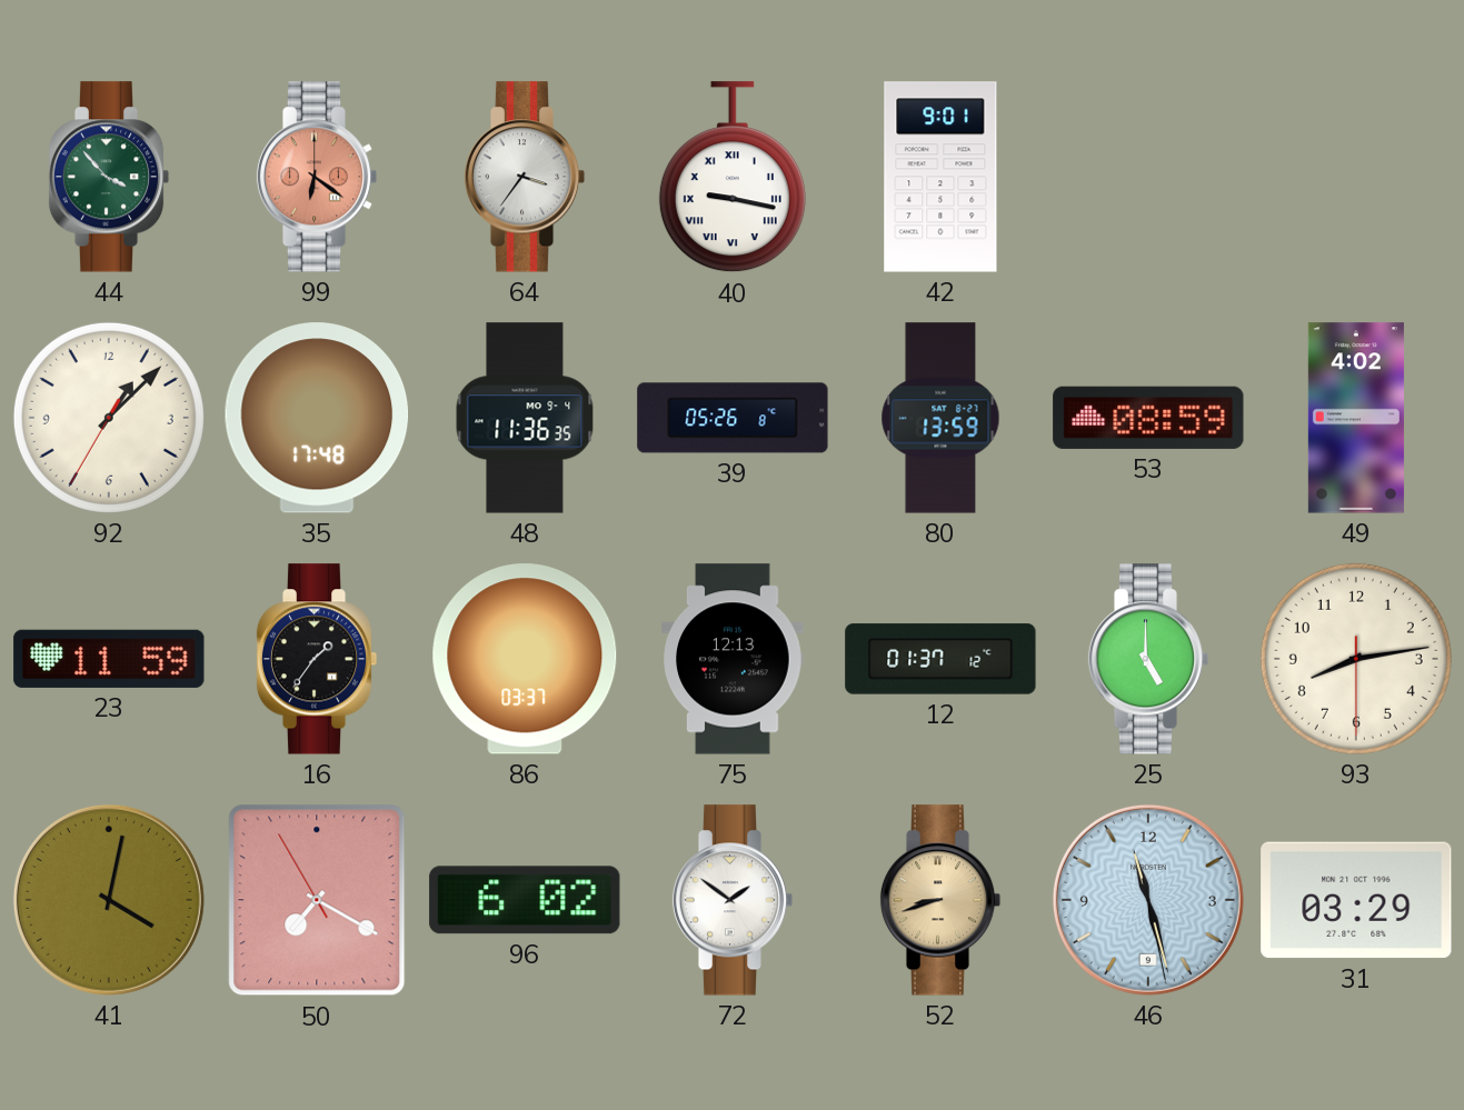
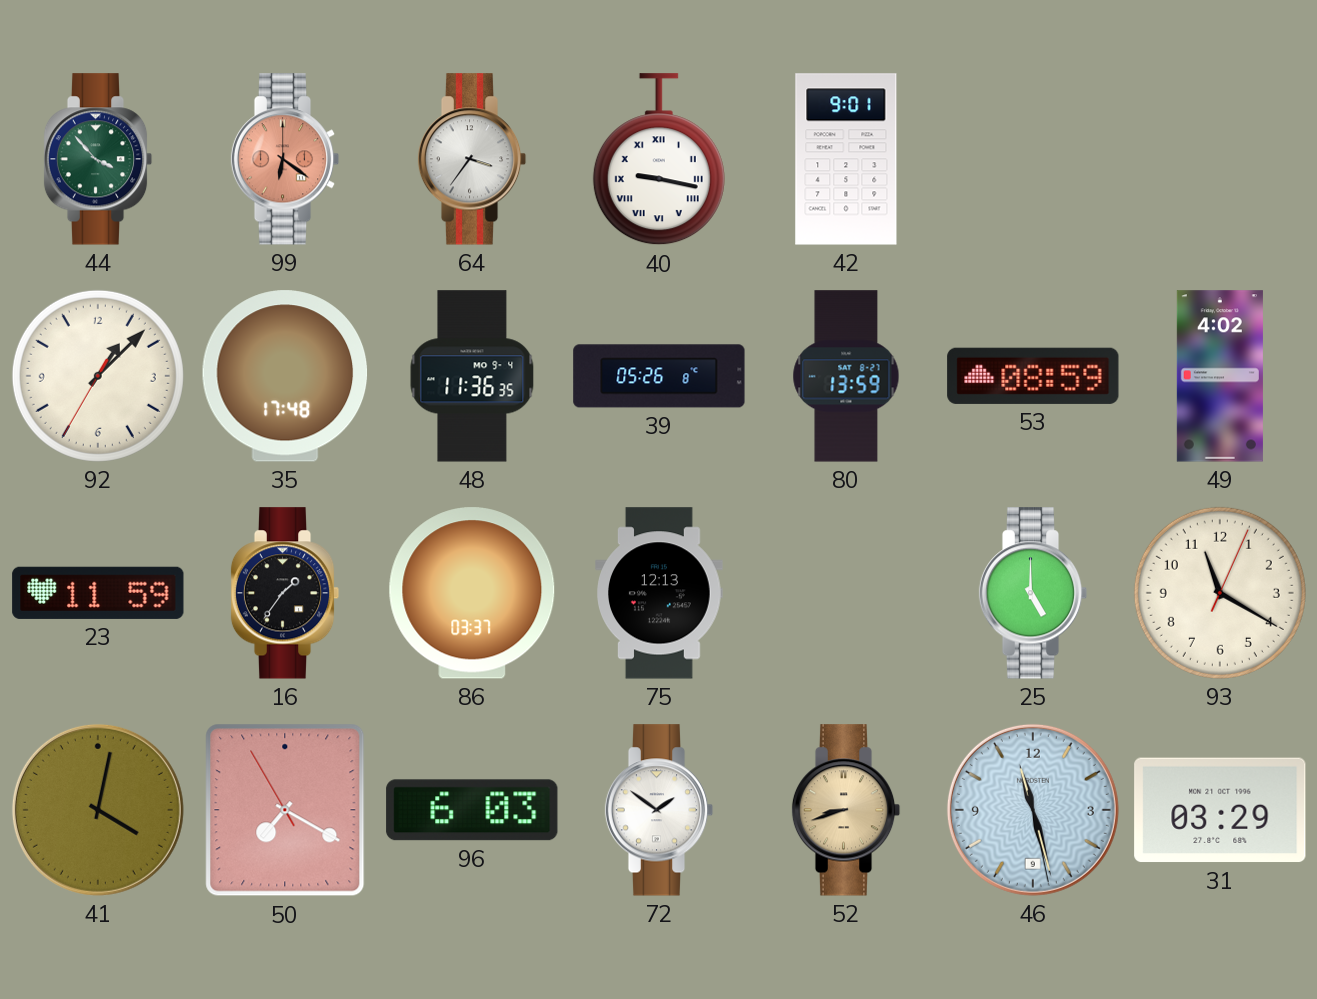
12: 01:37 -> none
93: 8:13 -> 11:20
96: 6:02 -> 6:03
